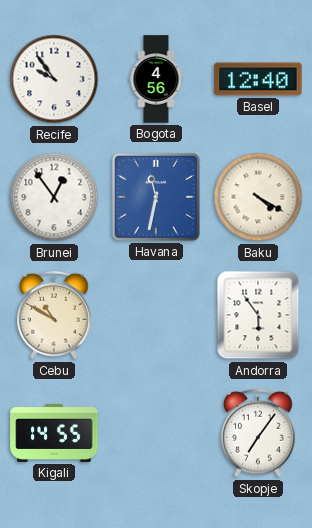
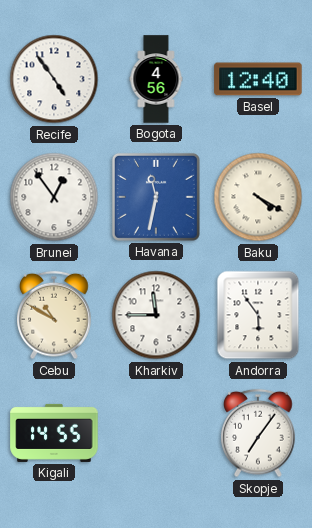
Recife: 9:54 -> 4:54
Kharkiv: none -> 11:45
